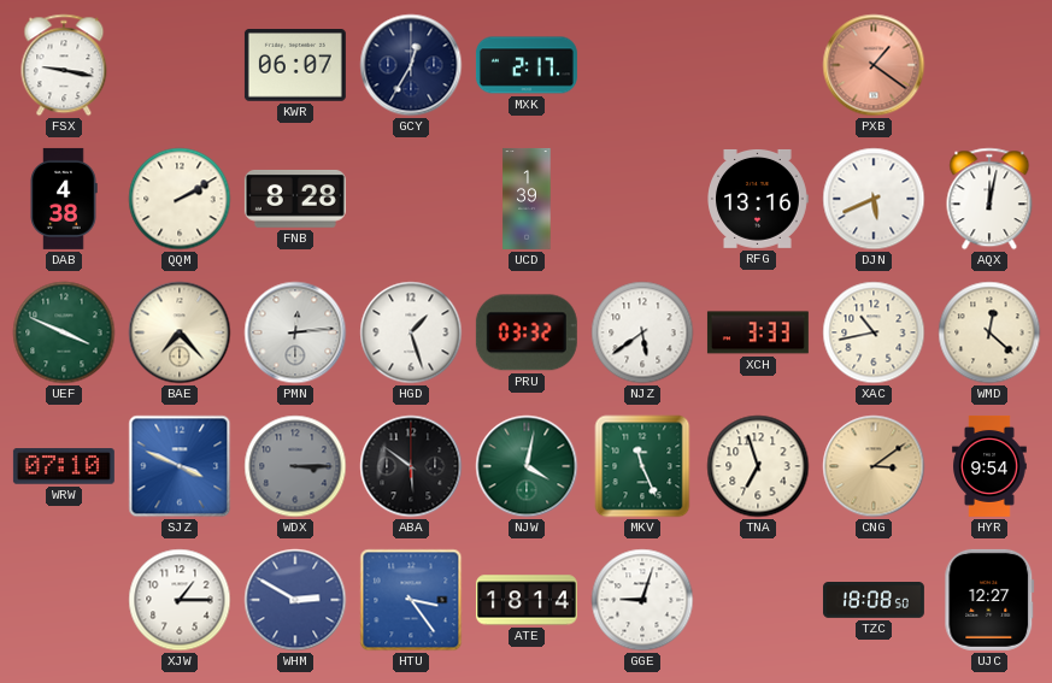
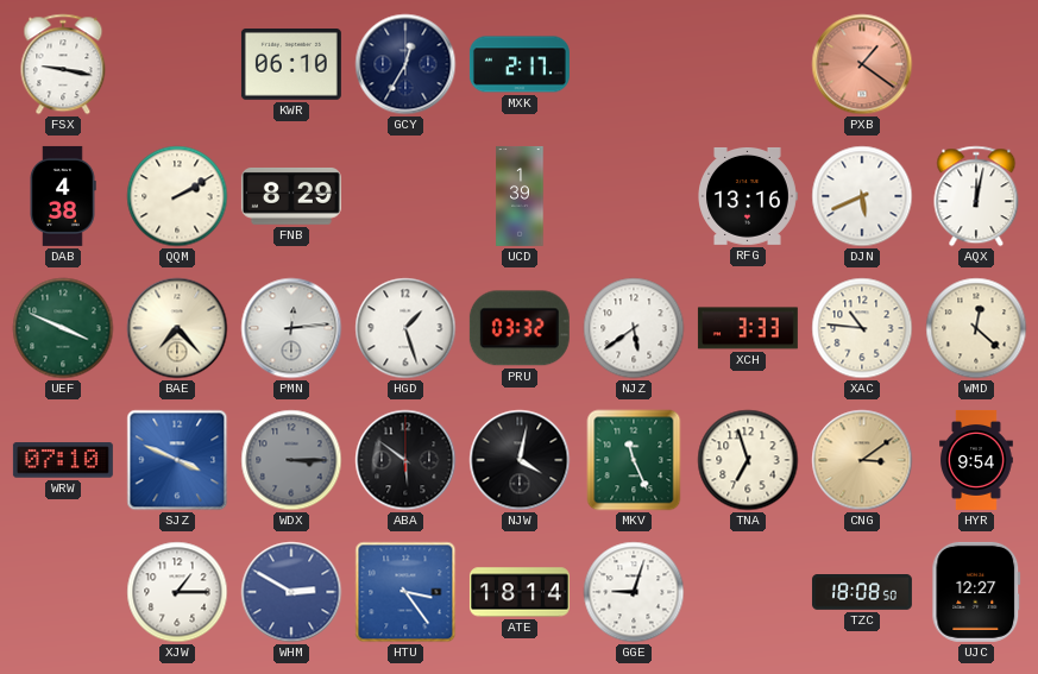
KWR: 06:07 -> 06:10
FNB: 8:28 -> 8:29
XAC: 10:43 -> 10:46
NJW dial: green -> black
